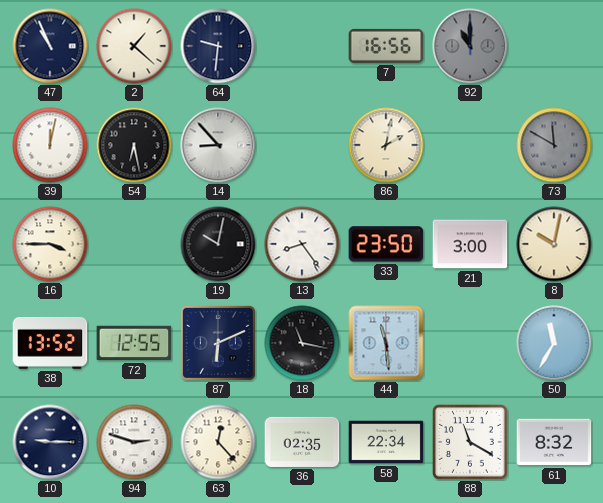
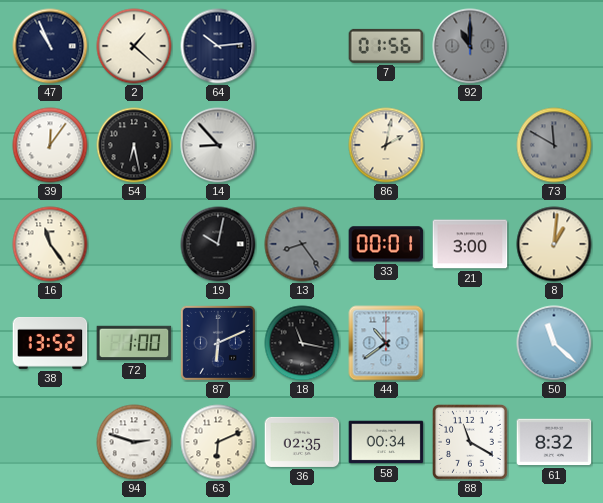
64: 9:31 -> 10:14
7: 16:56 -> 01:56
39: 12:02 -> 12:06
16: 3:45 -> 11:24
13 dial: white -> grey
33: 23:50 -> 00:01
8: 10:02 -> 1:01
72: 12:55 -> 1:00
44: 11:29 -> 10:39
50: 11:35 -> 11:22
10: 9:15 -> none
63: 12:23 -> 6:11
58: 22:34 -> 00:34
